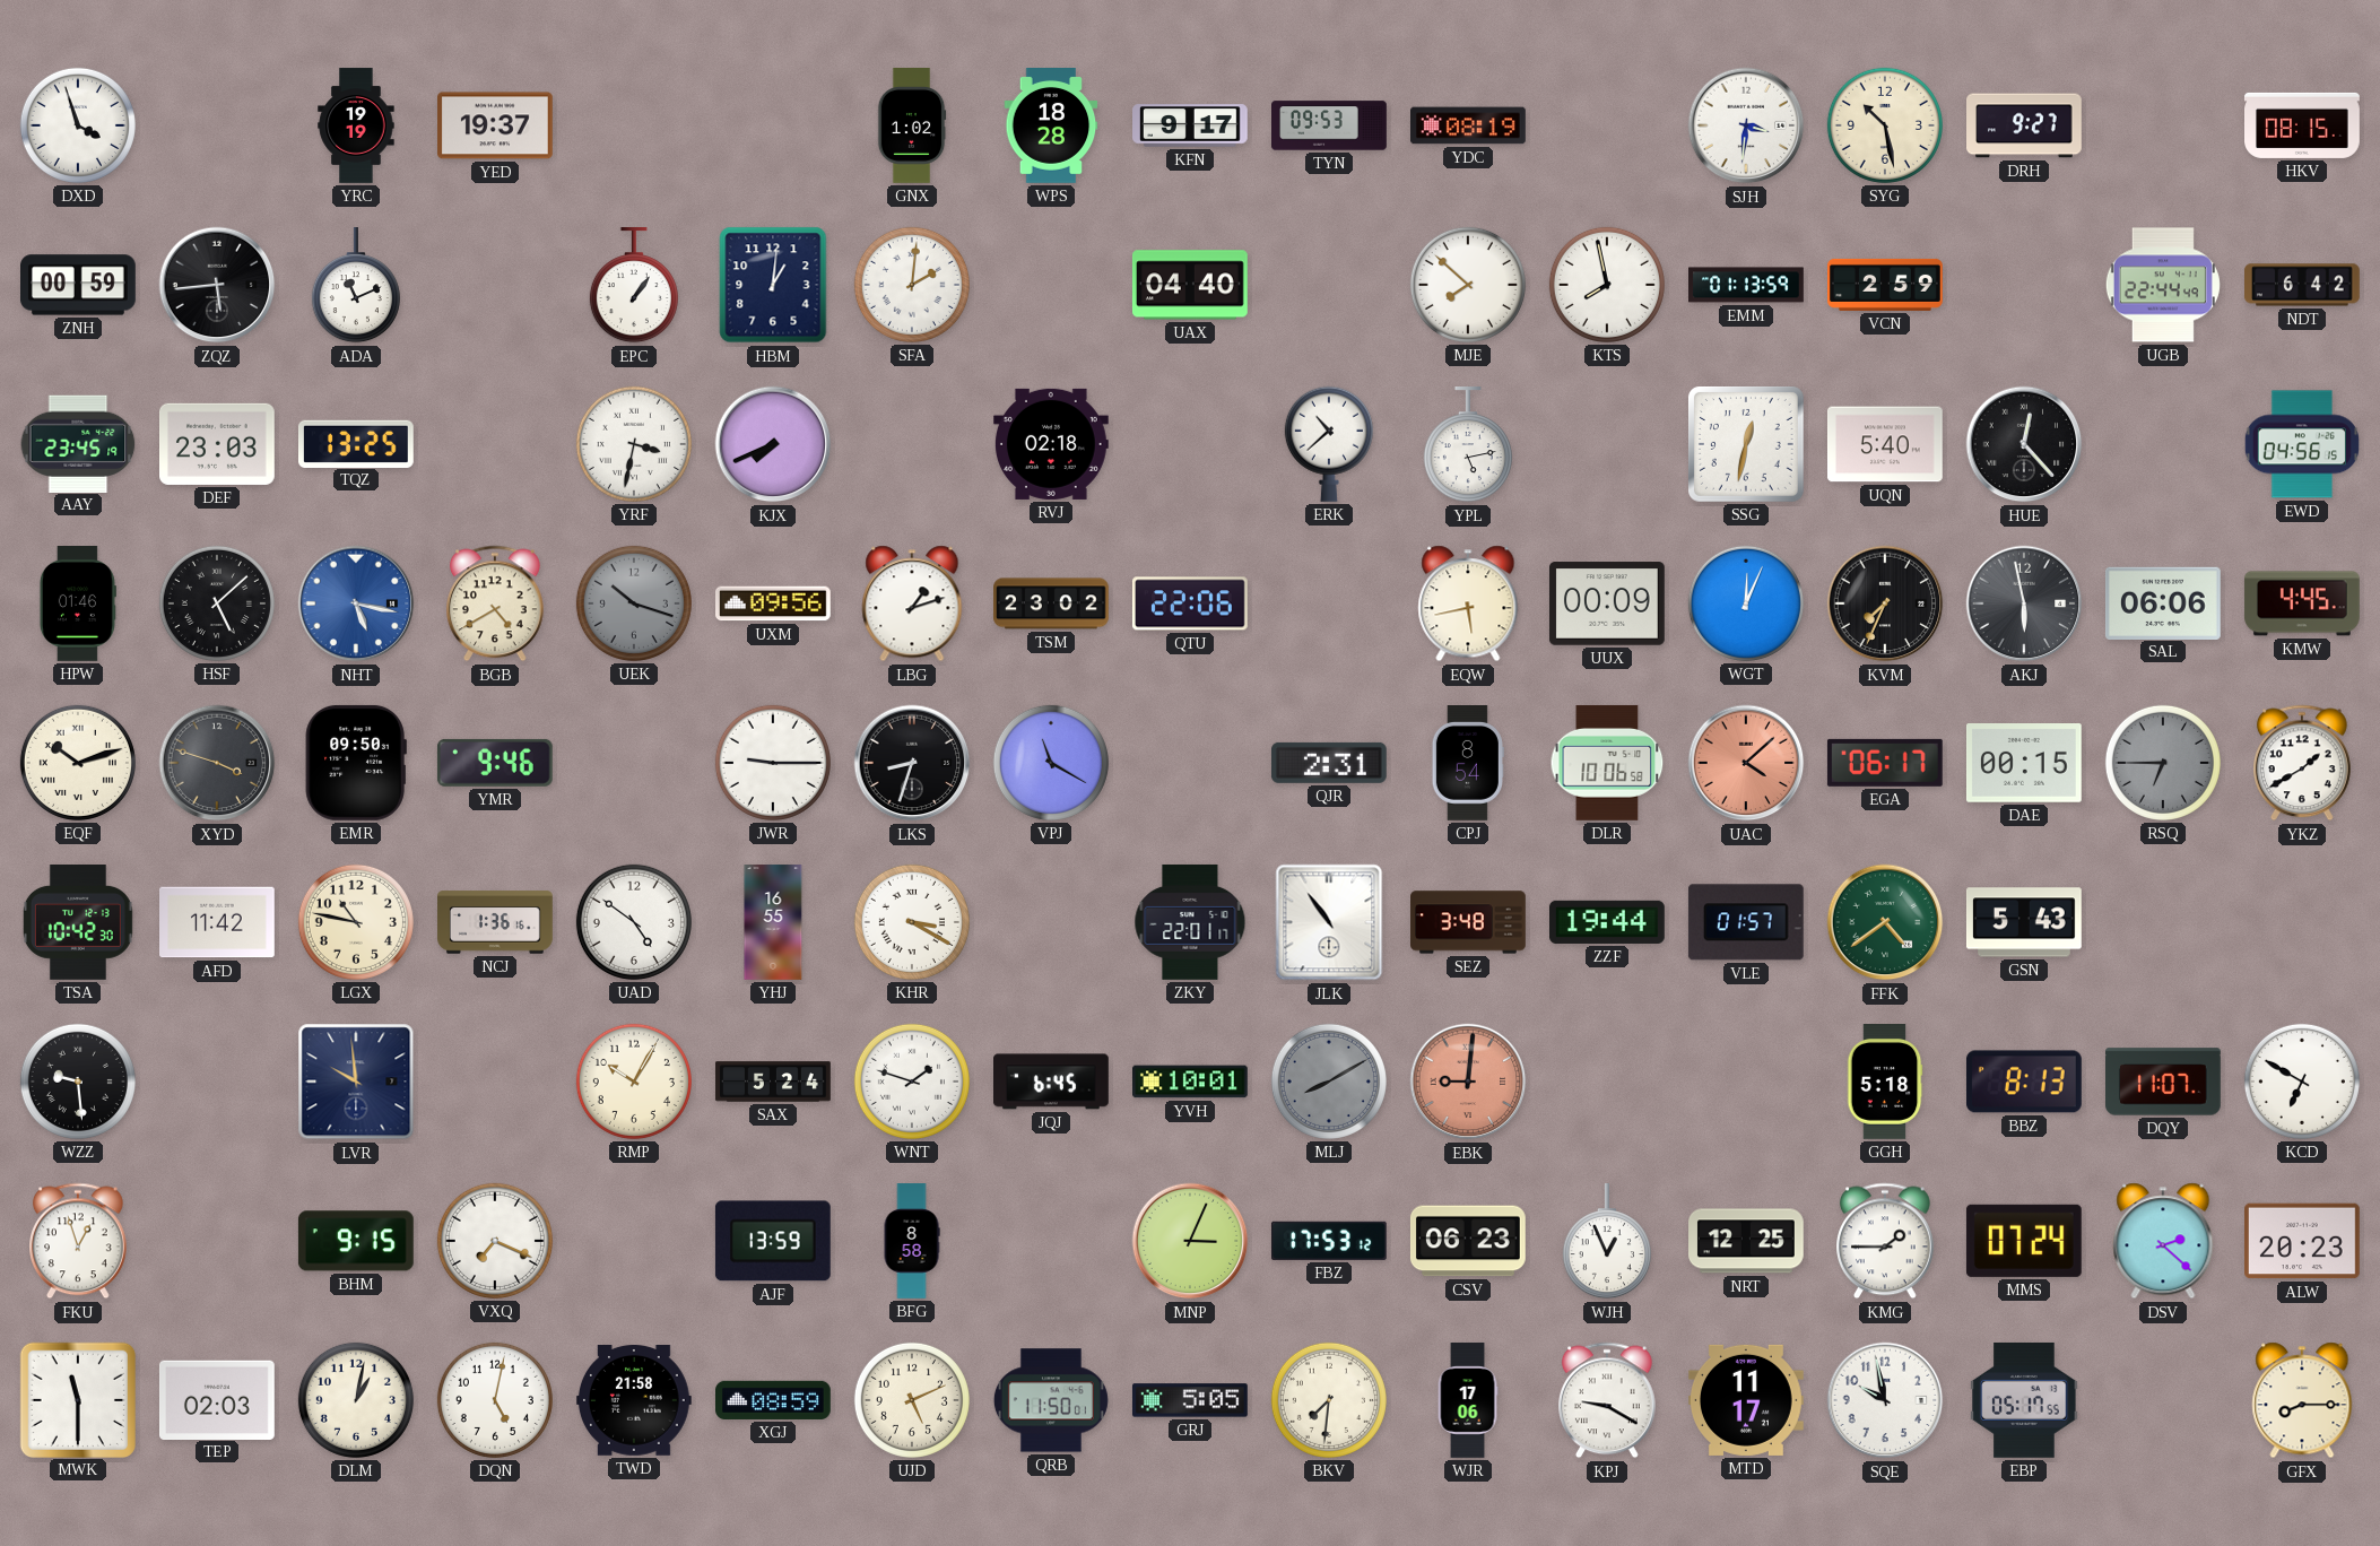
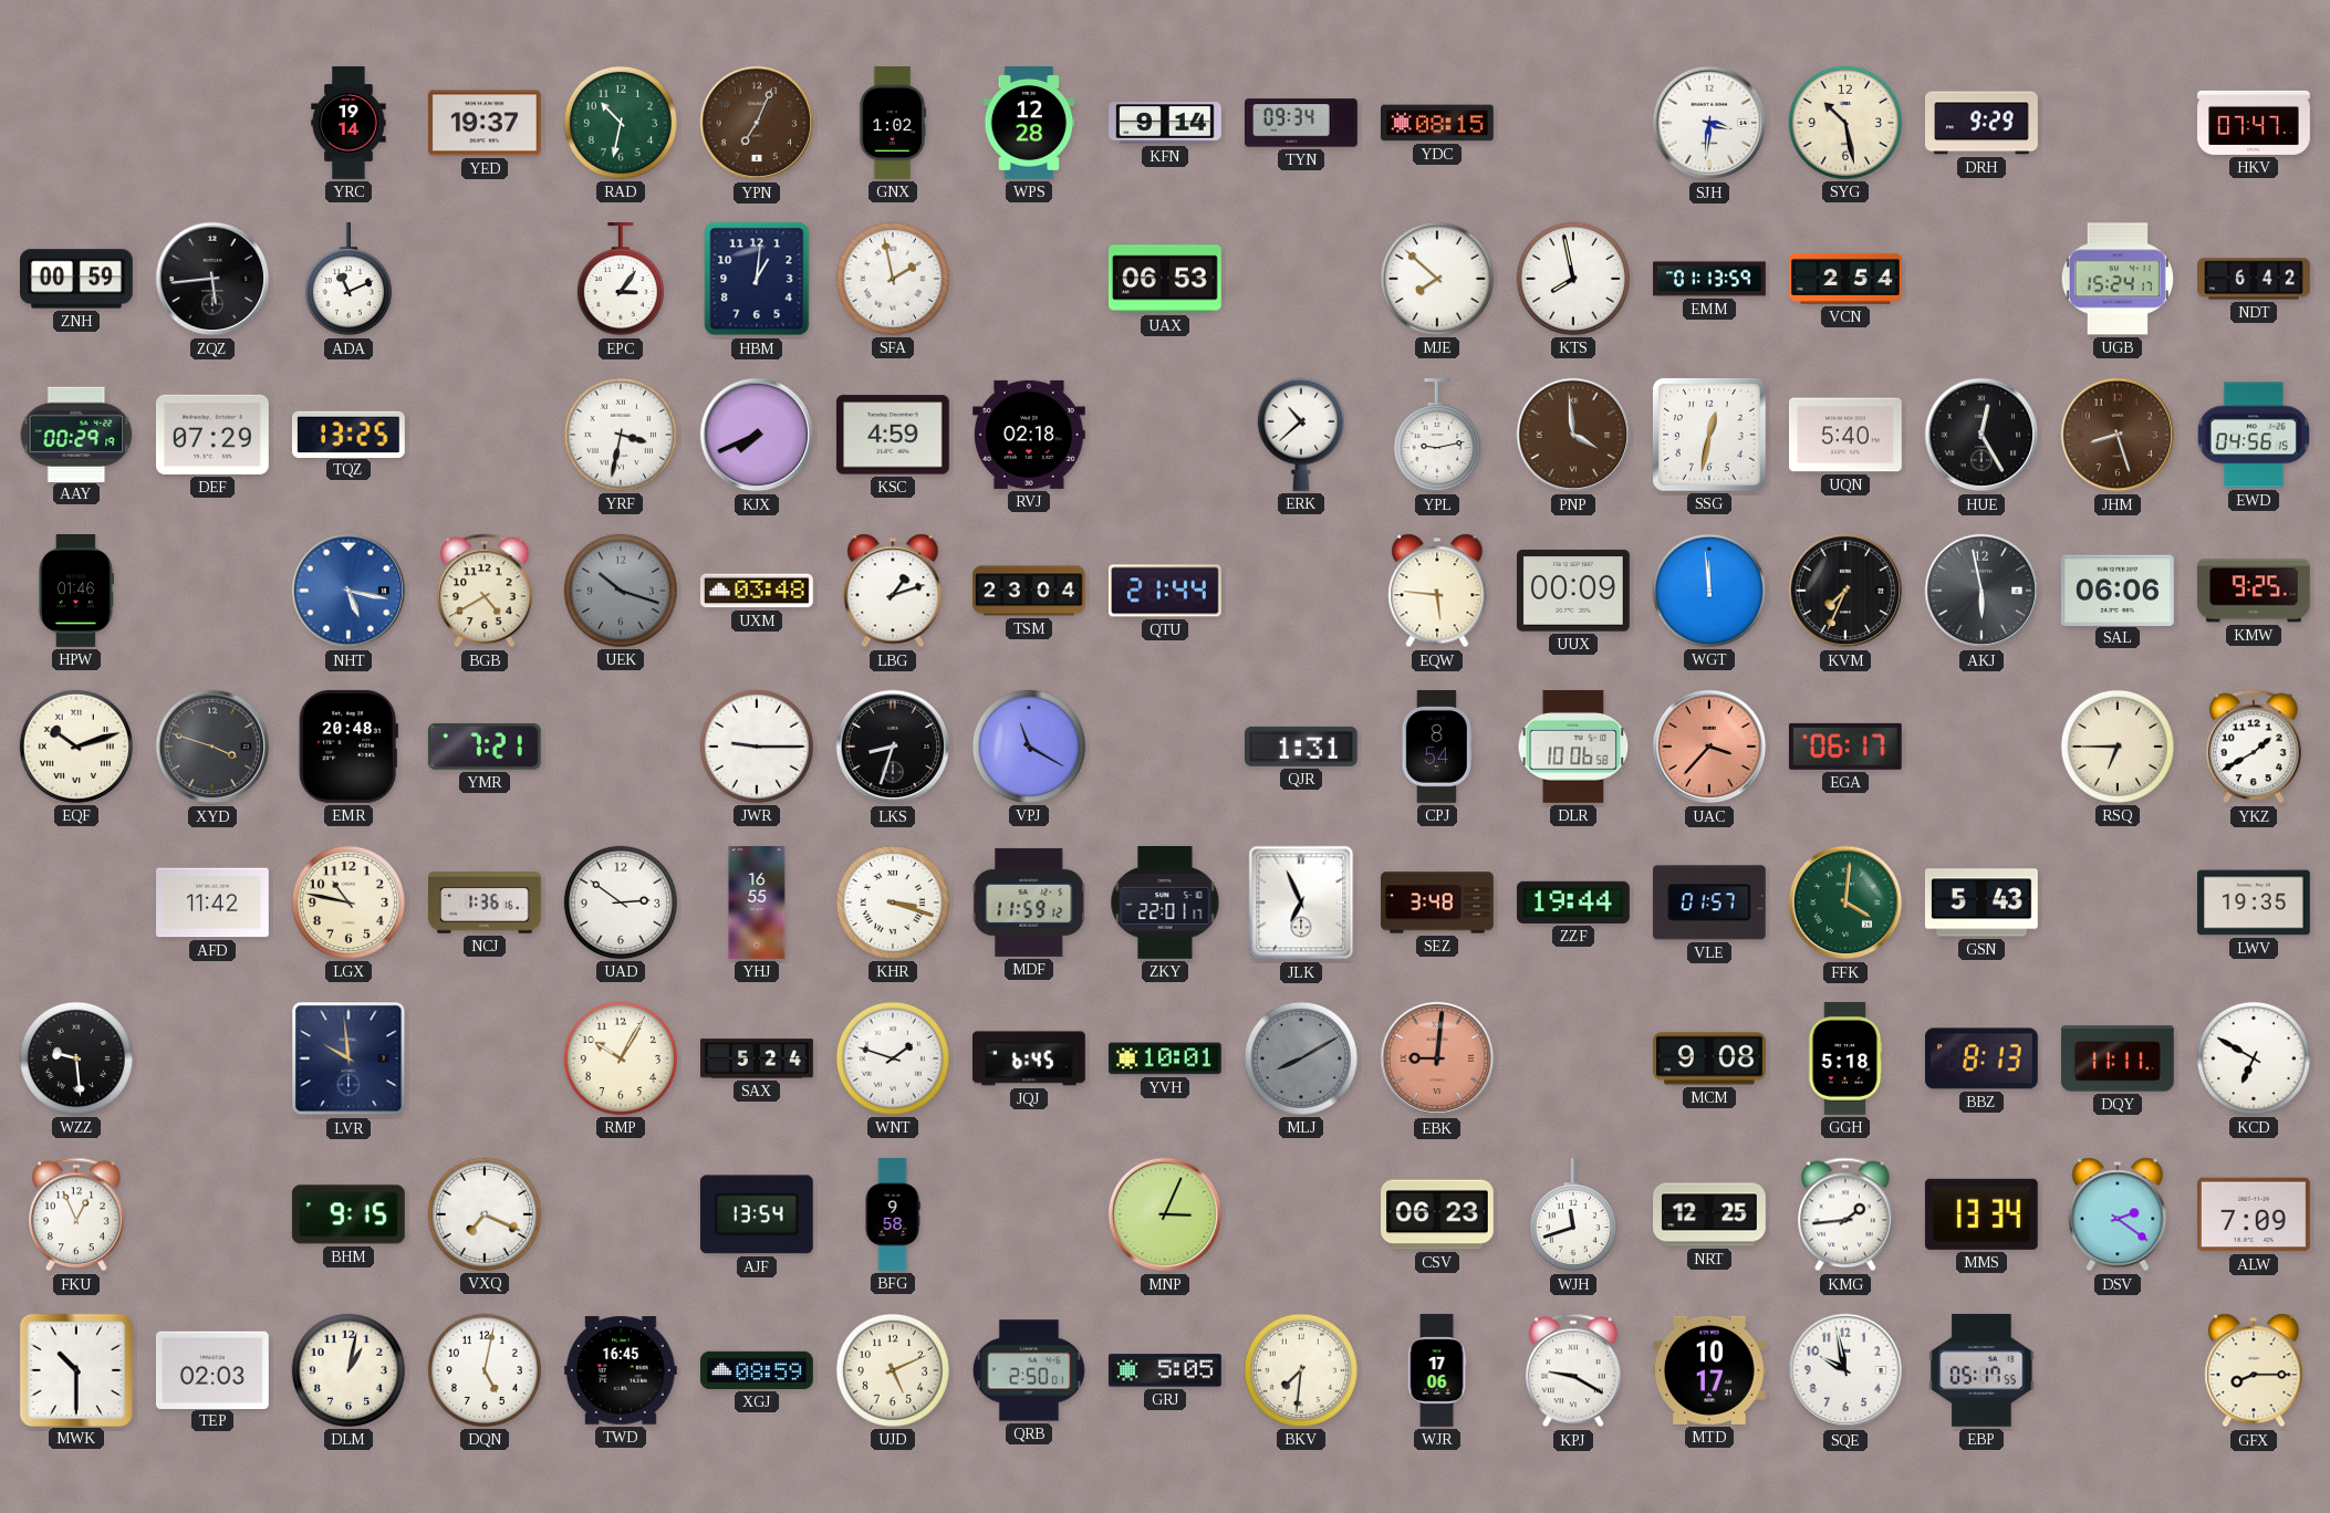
DXD: 3:57 -> none
YRC: 19:19 -> 19:14
RAD: none -> 10:32
YPN: none -> 7:04
WPS: 18:28 -> 12:28
KFN: 9:17 -> 9:14
TYN: 09:53 -> 09:34
YDC: 08:19 -> 08:15
DRH: 9:27 -> 9:29
HKV: 08:15 -> 07:47
EPC: 1:06 -> 3:06
SFA: 2:01 -> 1:58
UAX: 04:40 -> 06:53
VCN: 2:59 -> 2:54
UGB: 22:44 -> 15:24
AAY: 23:45 -> 00:29
DEF: 23:03 -> 07:29
KSC: none -> 4:59
YPL: 5:13 -> 9:13
PNP: none -> 3:59
HUE: 12:23 -> 12:25
JHM: none -> 8:27
HSF: 5:08 -> none
UXM: 09:56 -> 03:48
TSM: 23:02 -> 23:04
QTU: 22:06 -> 21:44
EQW: 5:43 -> 5:46
WGT: 12:04 -> 11:59
KMW: 4:45 -> 9:25
EMR: 09:50 -> 20:48
YMR: 9:46 -> 7:21
QJR: 2:31 -> 1:31
UAC: 4:08 -> 3:37
DAE: 00:15 -> none
RSQ dial: grey -> cream
TSA: 10:42 -> none
UAD: 4:51 -> 2:51
KHR: 3:20 -> 3:18
MDF: none -> 11:59
JLK: 10:54 -> 6:56
FFK: 4:39 -> 4:01
LWV: none -> 19:35
MCM: none -> 9:08
DQY: 11:07 -> 11:11
FKU: 12:57 -> 12:56
AJF: 13:59 -> 13:54
BFG: 8:58 -> 9:58
FBZ: 17:53 -> none
WJH: 12:56 -> 11:42
KMG: 1:45 -> 1:44
MMS: 07:24 -> 13:34
DSV: 2:22 -> 2:21
ALW: 20:23 -> 7:09
MWK: 11:30 -> 10:30
TWD: 21:58 -> 16:45
QRB: 11:50 -> 2:50
MTD: 11:17 -> 10:17
